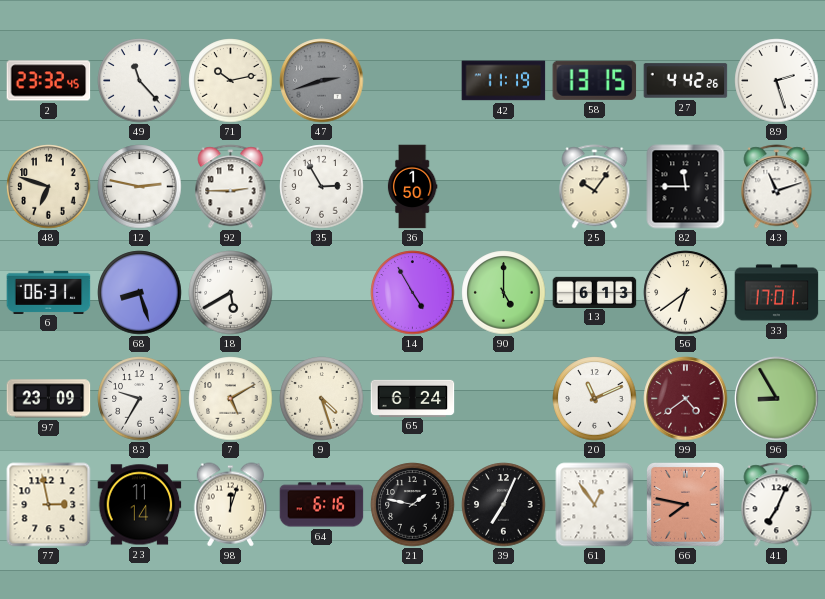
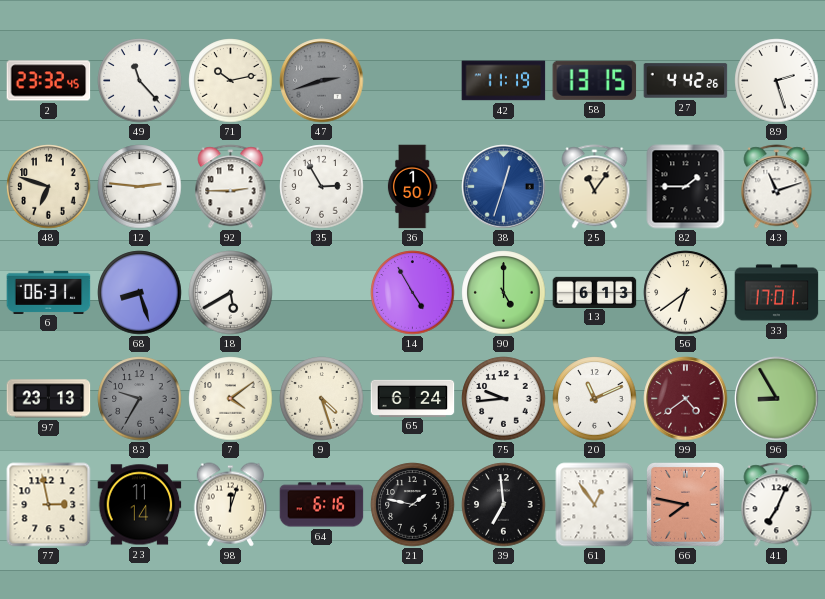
12: 2:47 -> 2:46
38: none -> 12:33
25: 10:06 -> 11:06
82: 11:45 -> 1:45
97: 23:09 -> 23:13
83 dial: white -> grey
7: 5:10 -> 4:09
75: none -> 9:44
39: 7:04 -> 6:59
